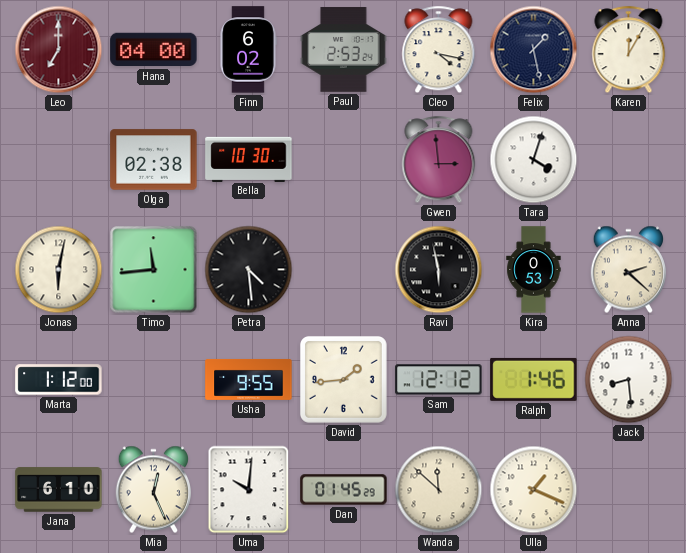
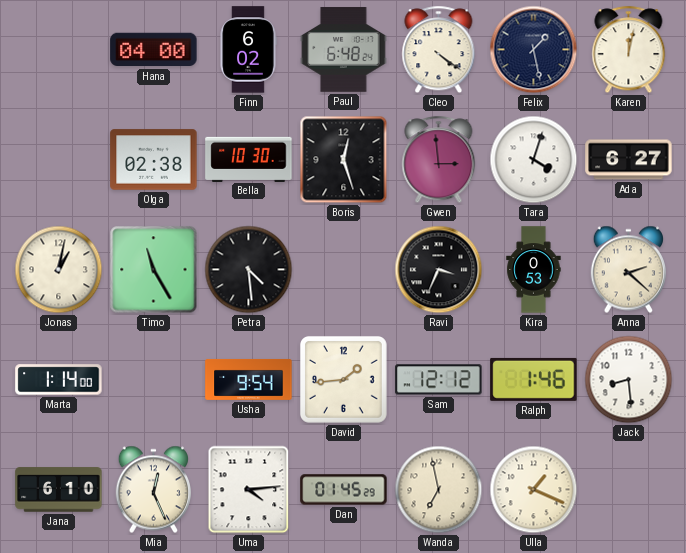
Leo: 7:00 -> none
Paul: 2:53 -> 6:48
Cleo: 4:17 -> 4:21
Karen: 12:05 -> 12:02
Boris: none -> 12:27
Ada: none -> 6:27
Jonas: 6:02 -> 1:02
Timo: 11:44 -> 11:25
Ravi: 5:58 -> 3:34
Marta: 1:12 -> 1:14
Usha: 9:55 -> 9:54
Uma: 10:01 -> 4:14
Wanda: 11:52 -> 6:58
